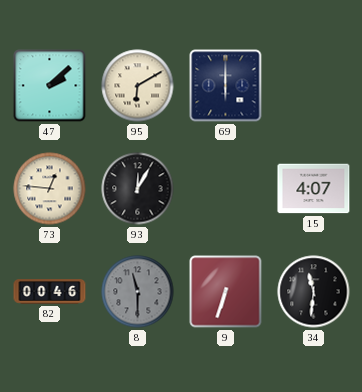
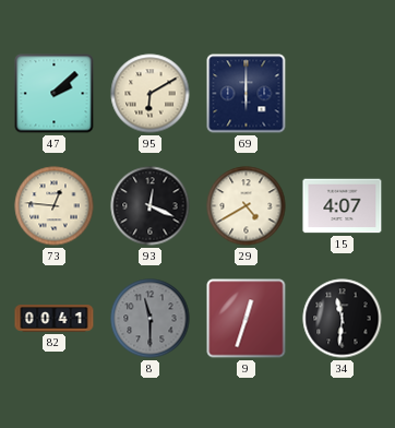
93: 12:05 -> 12:19
29: none -> 4:40
82: 00:46 -> 00:41
9: 6:33 -> 12:33
